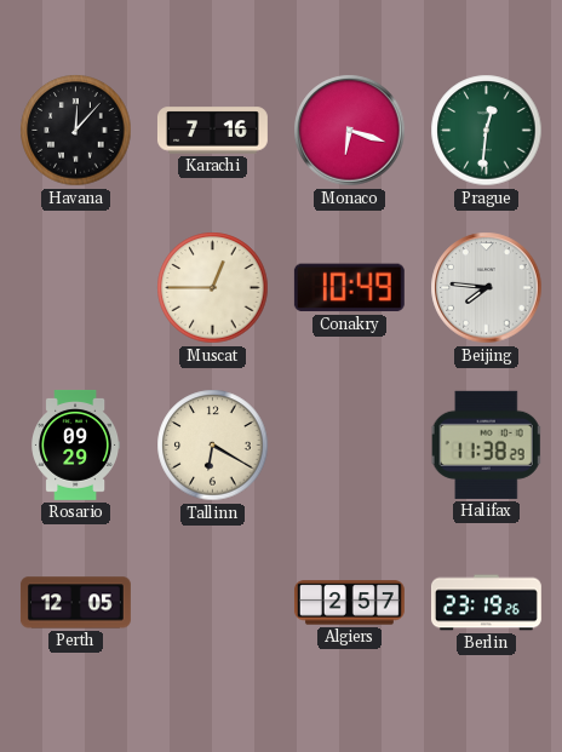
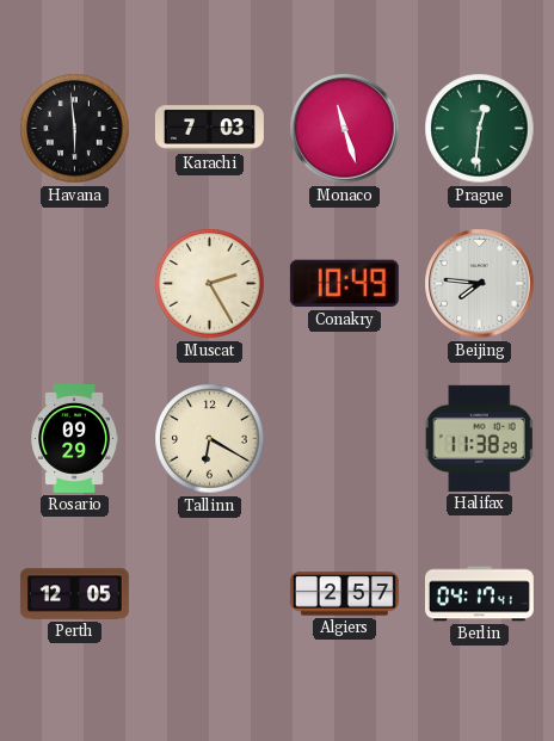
Havana: 12:07 -> 5:59
Karachi: 7:16 -> 7:03
Monaco: 6:18 -> 11:27
Muscat: 12:45 -> 2:25
Berlin: 23:19 -> 04:17
